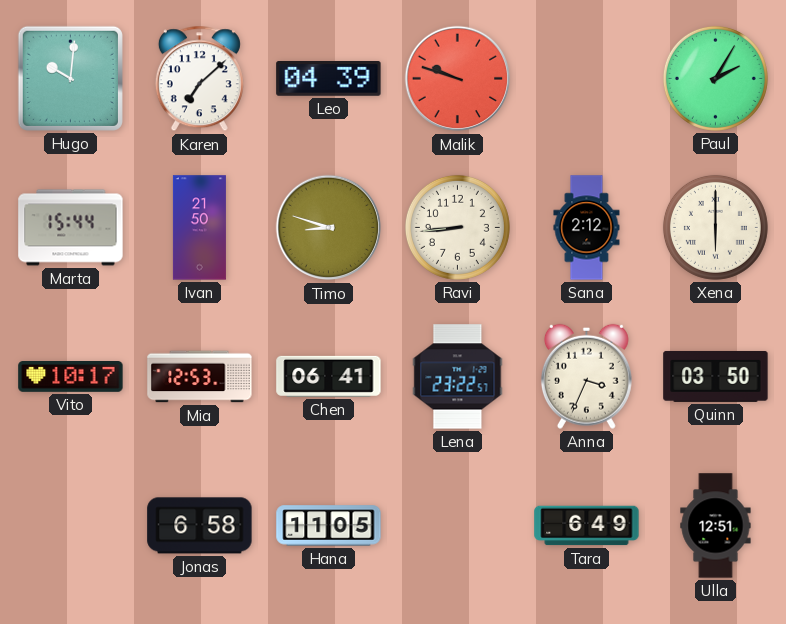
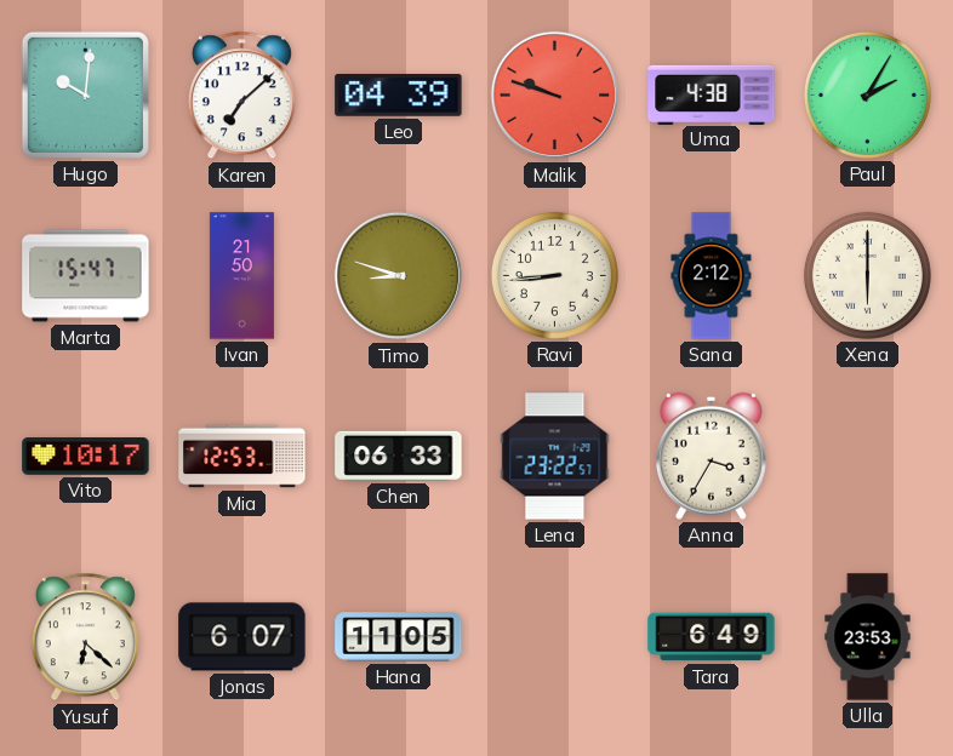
Uma: none -> 4:38
Marta: 15:44 -> 15:47
Chen: 06:41 -> 06:33
Anna: 3:34 -> 3:35
Quinn: 03:50 -> none
Yusuf: none -> 6:22
Jonas: 6:58 -> 6:07
Ulla: 12:51 -> 23:53
